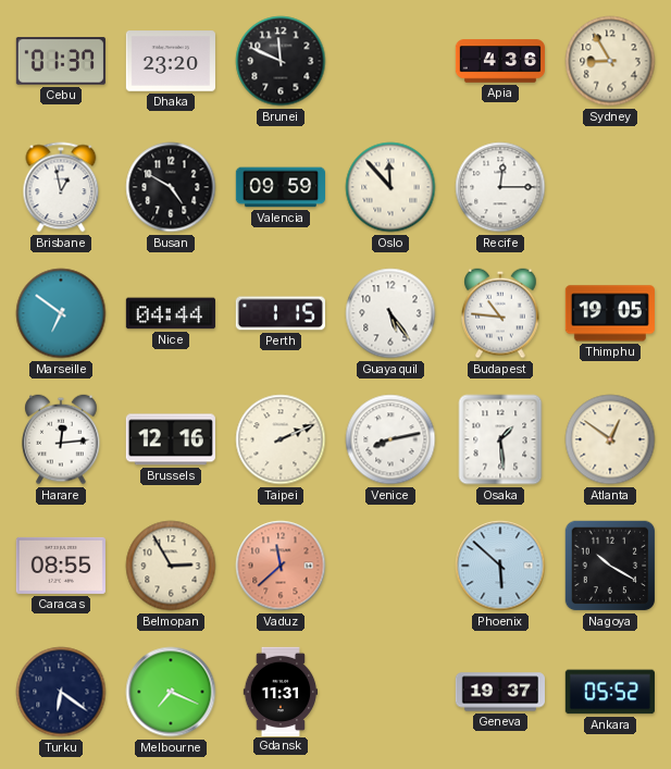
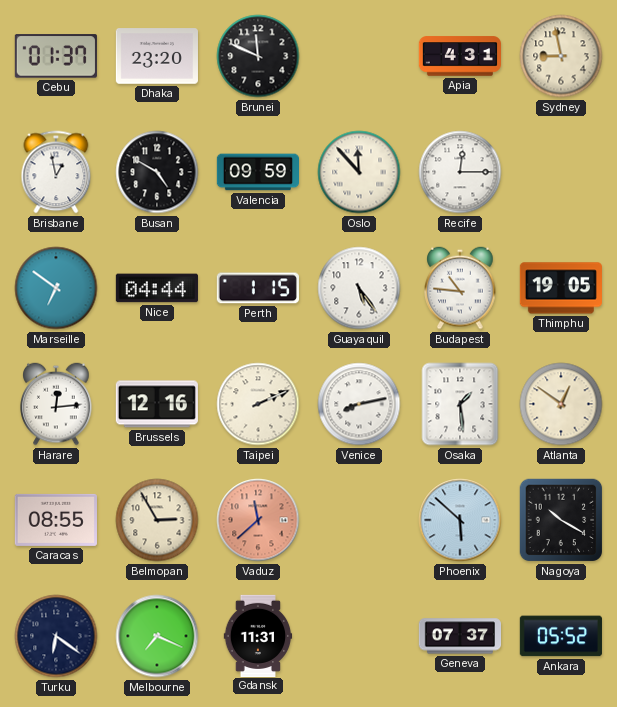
Apia: 4:36 -> 4:31
Sydney: 8:55 -> 8:58
Geneva: 19:37 -> 07:37
